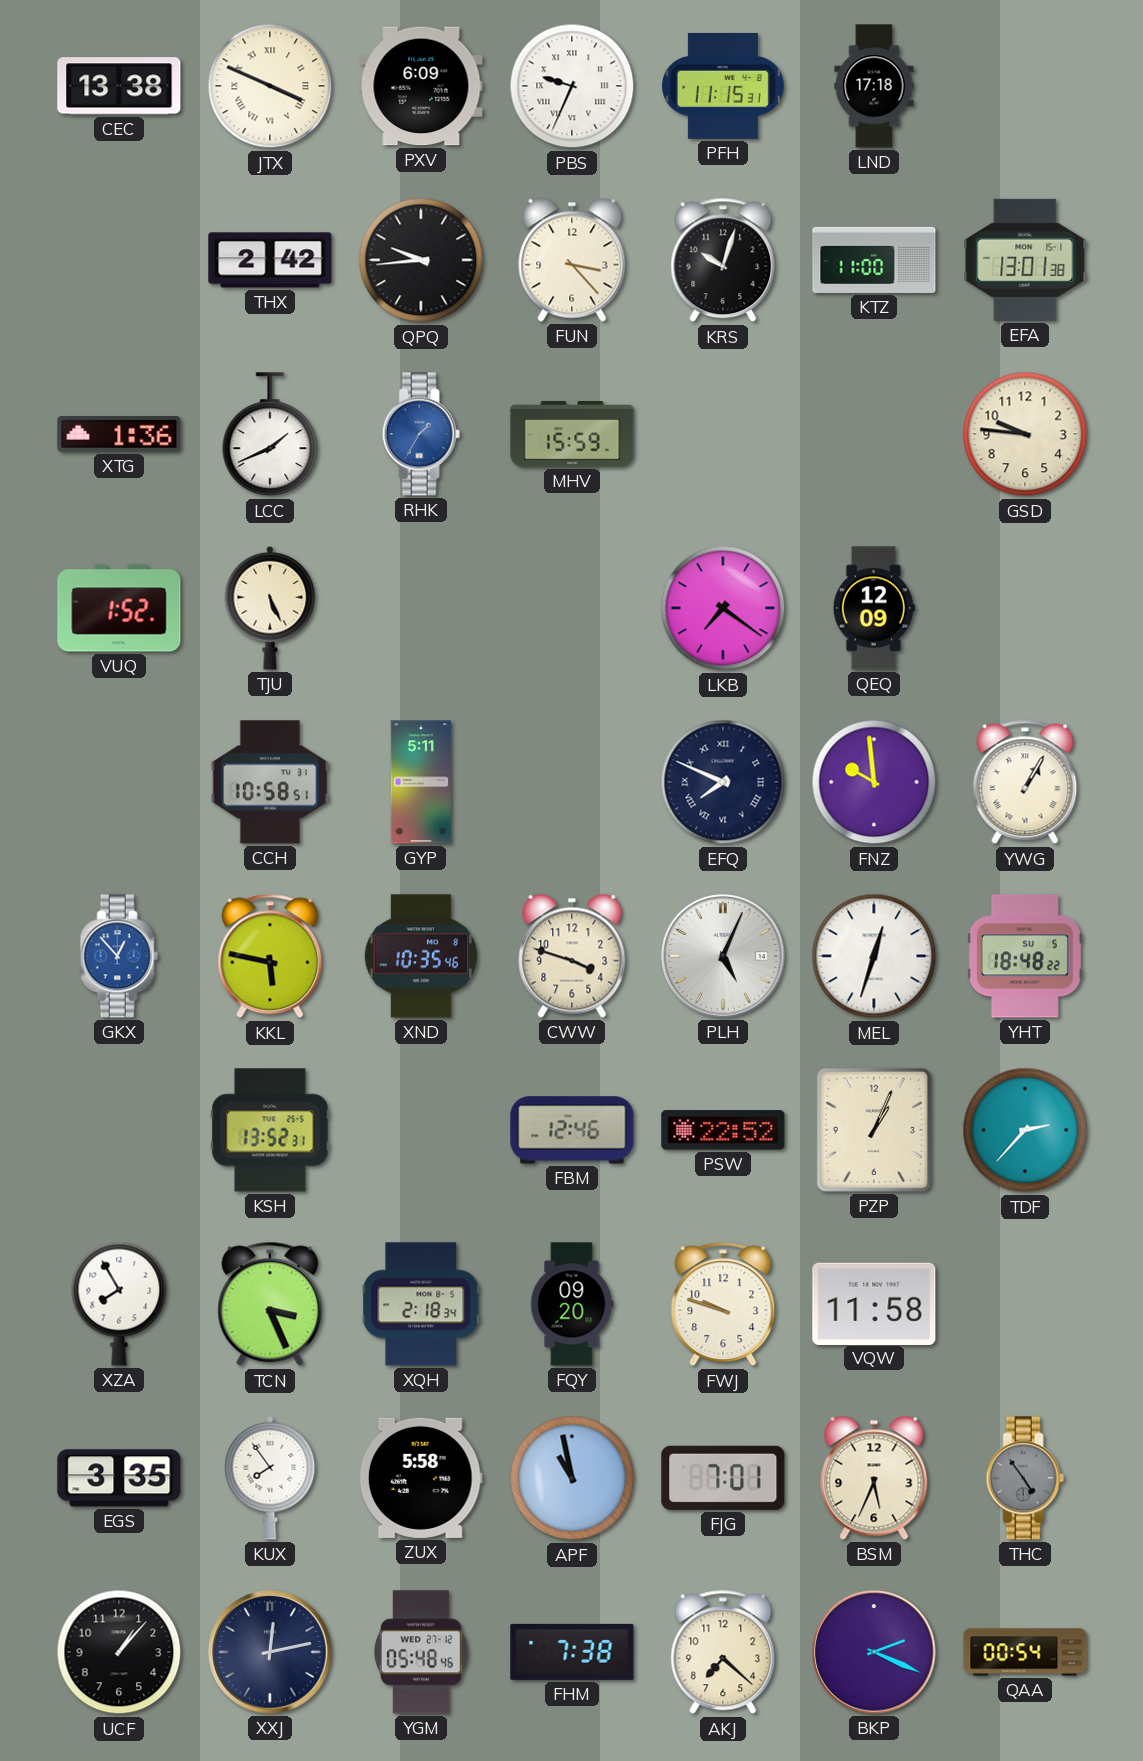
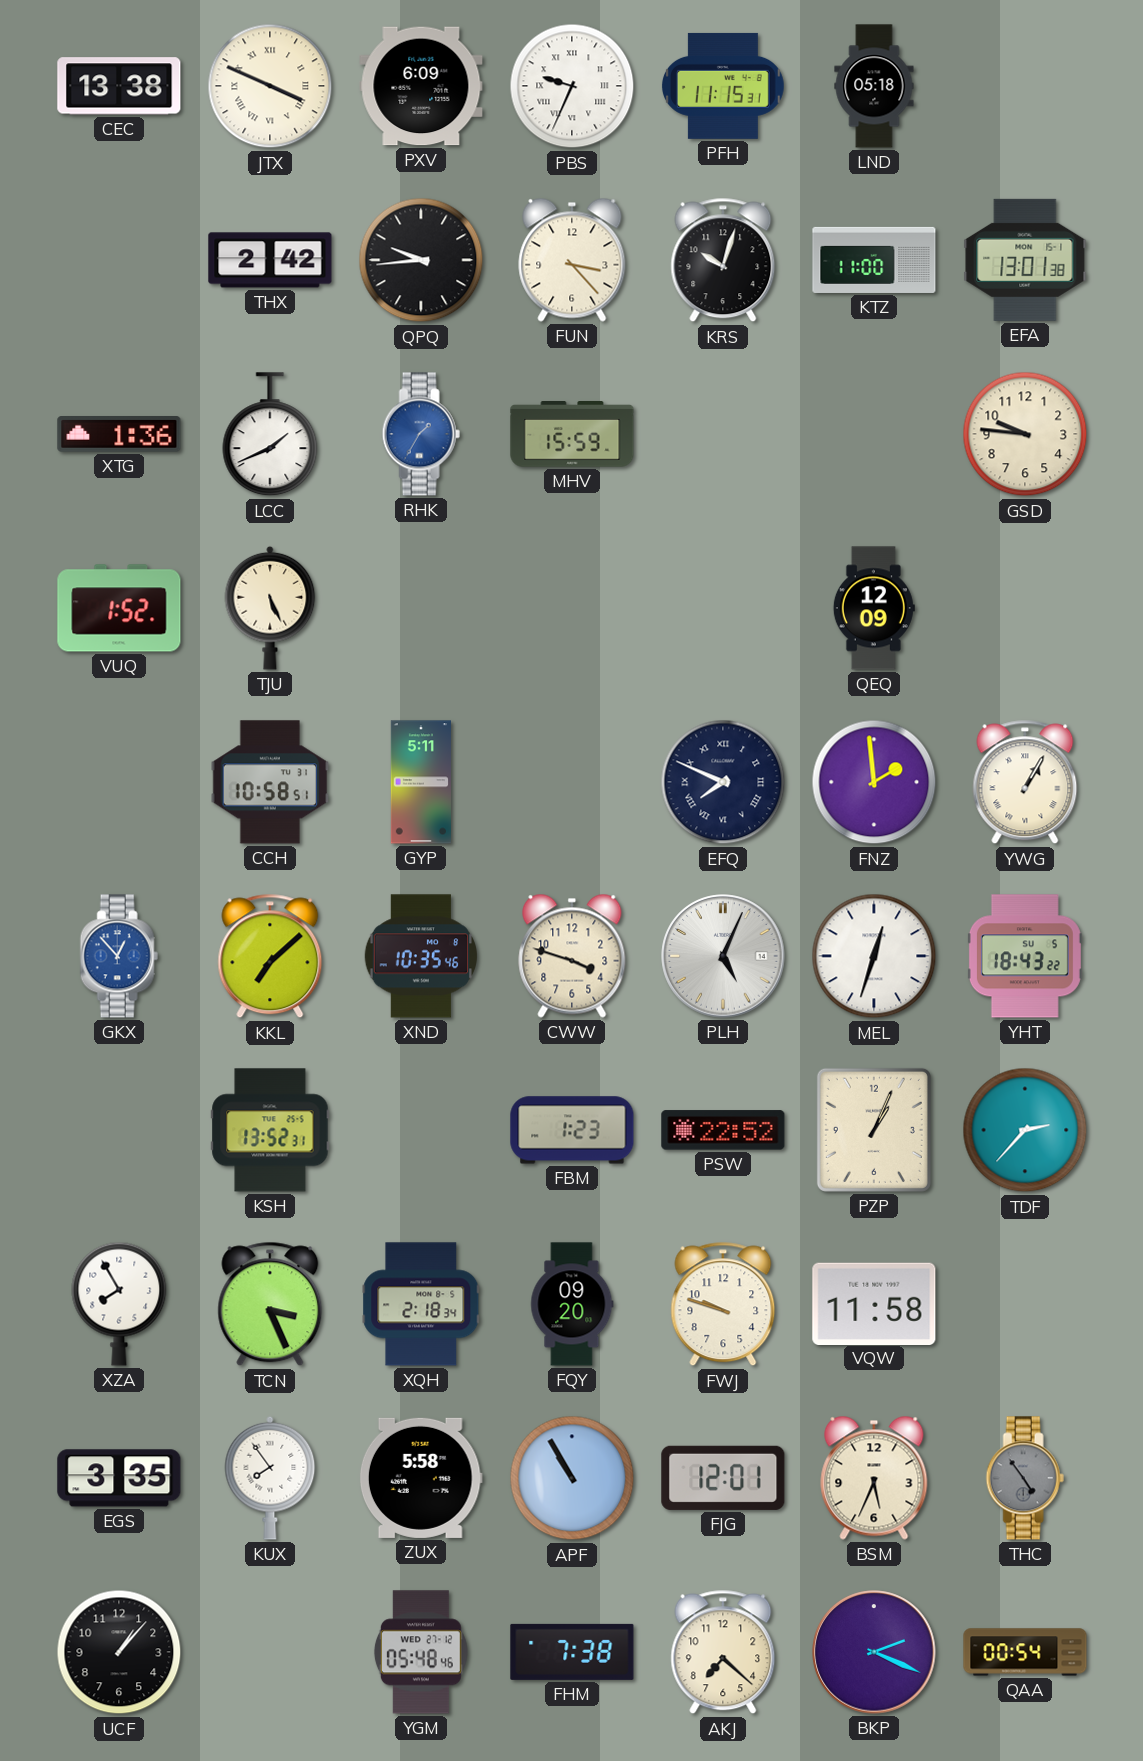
LND: 17:18 -> 05:18
LKB: 7:21 -> none
FNZ: 9:59 -> 1:59
KKL: 5:47 -> 7:08
YHT: 18:48 -> 18:43
FBM: 12:46 -> 1:23
APF: 10:58 -> 10:55
FJG: 7:01 -> 12:01
XXJ: 12:13 -> none
